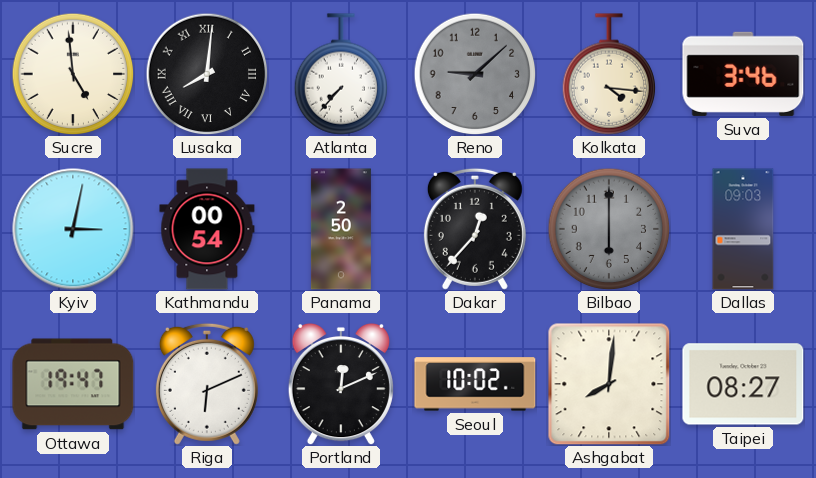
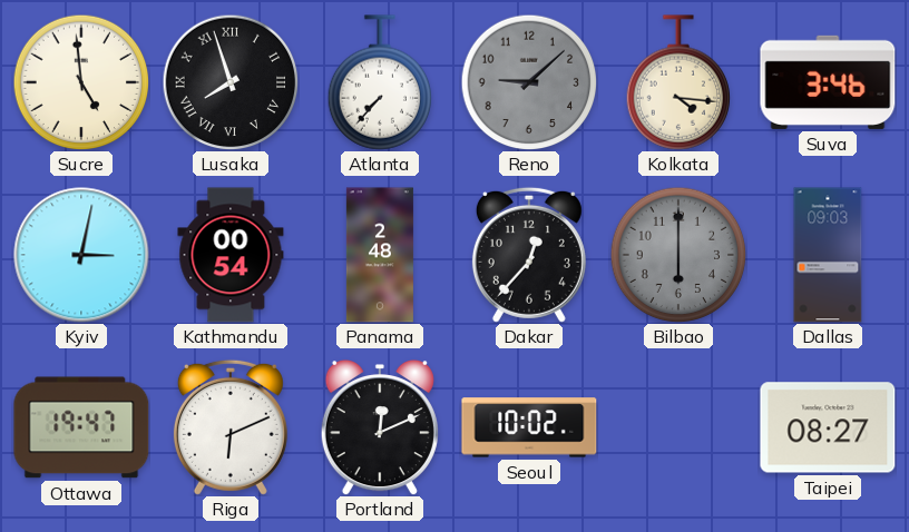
Lusaka: 8:01 -> 7:57
Panama: 2:50 -> 2:48
Ashgabat: 8:01 -> none
